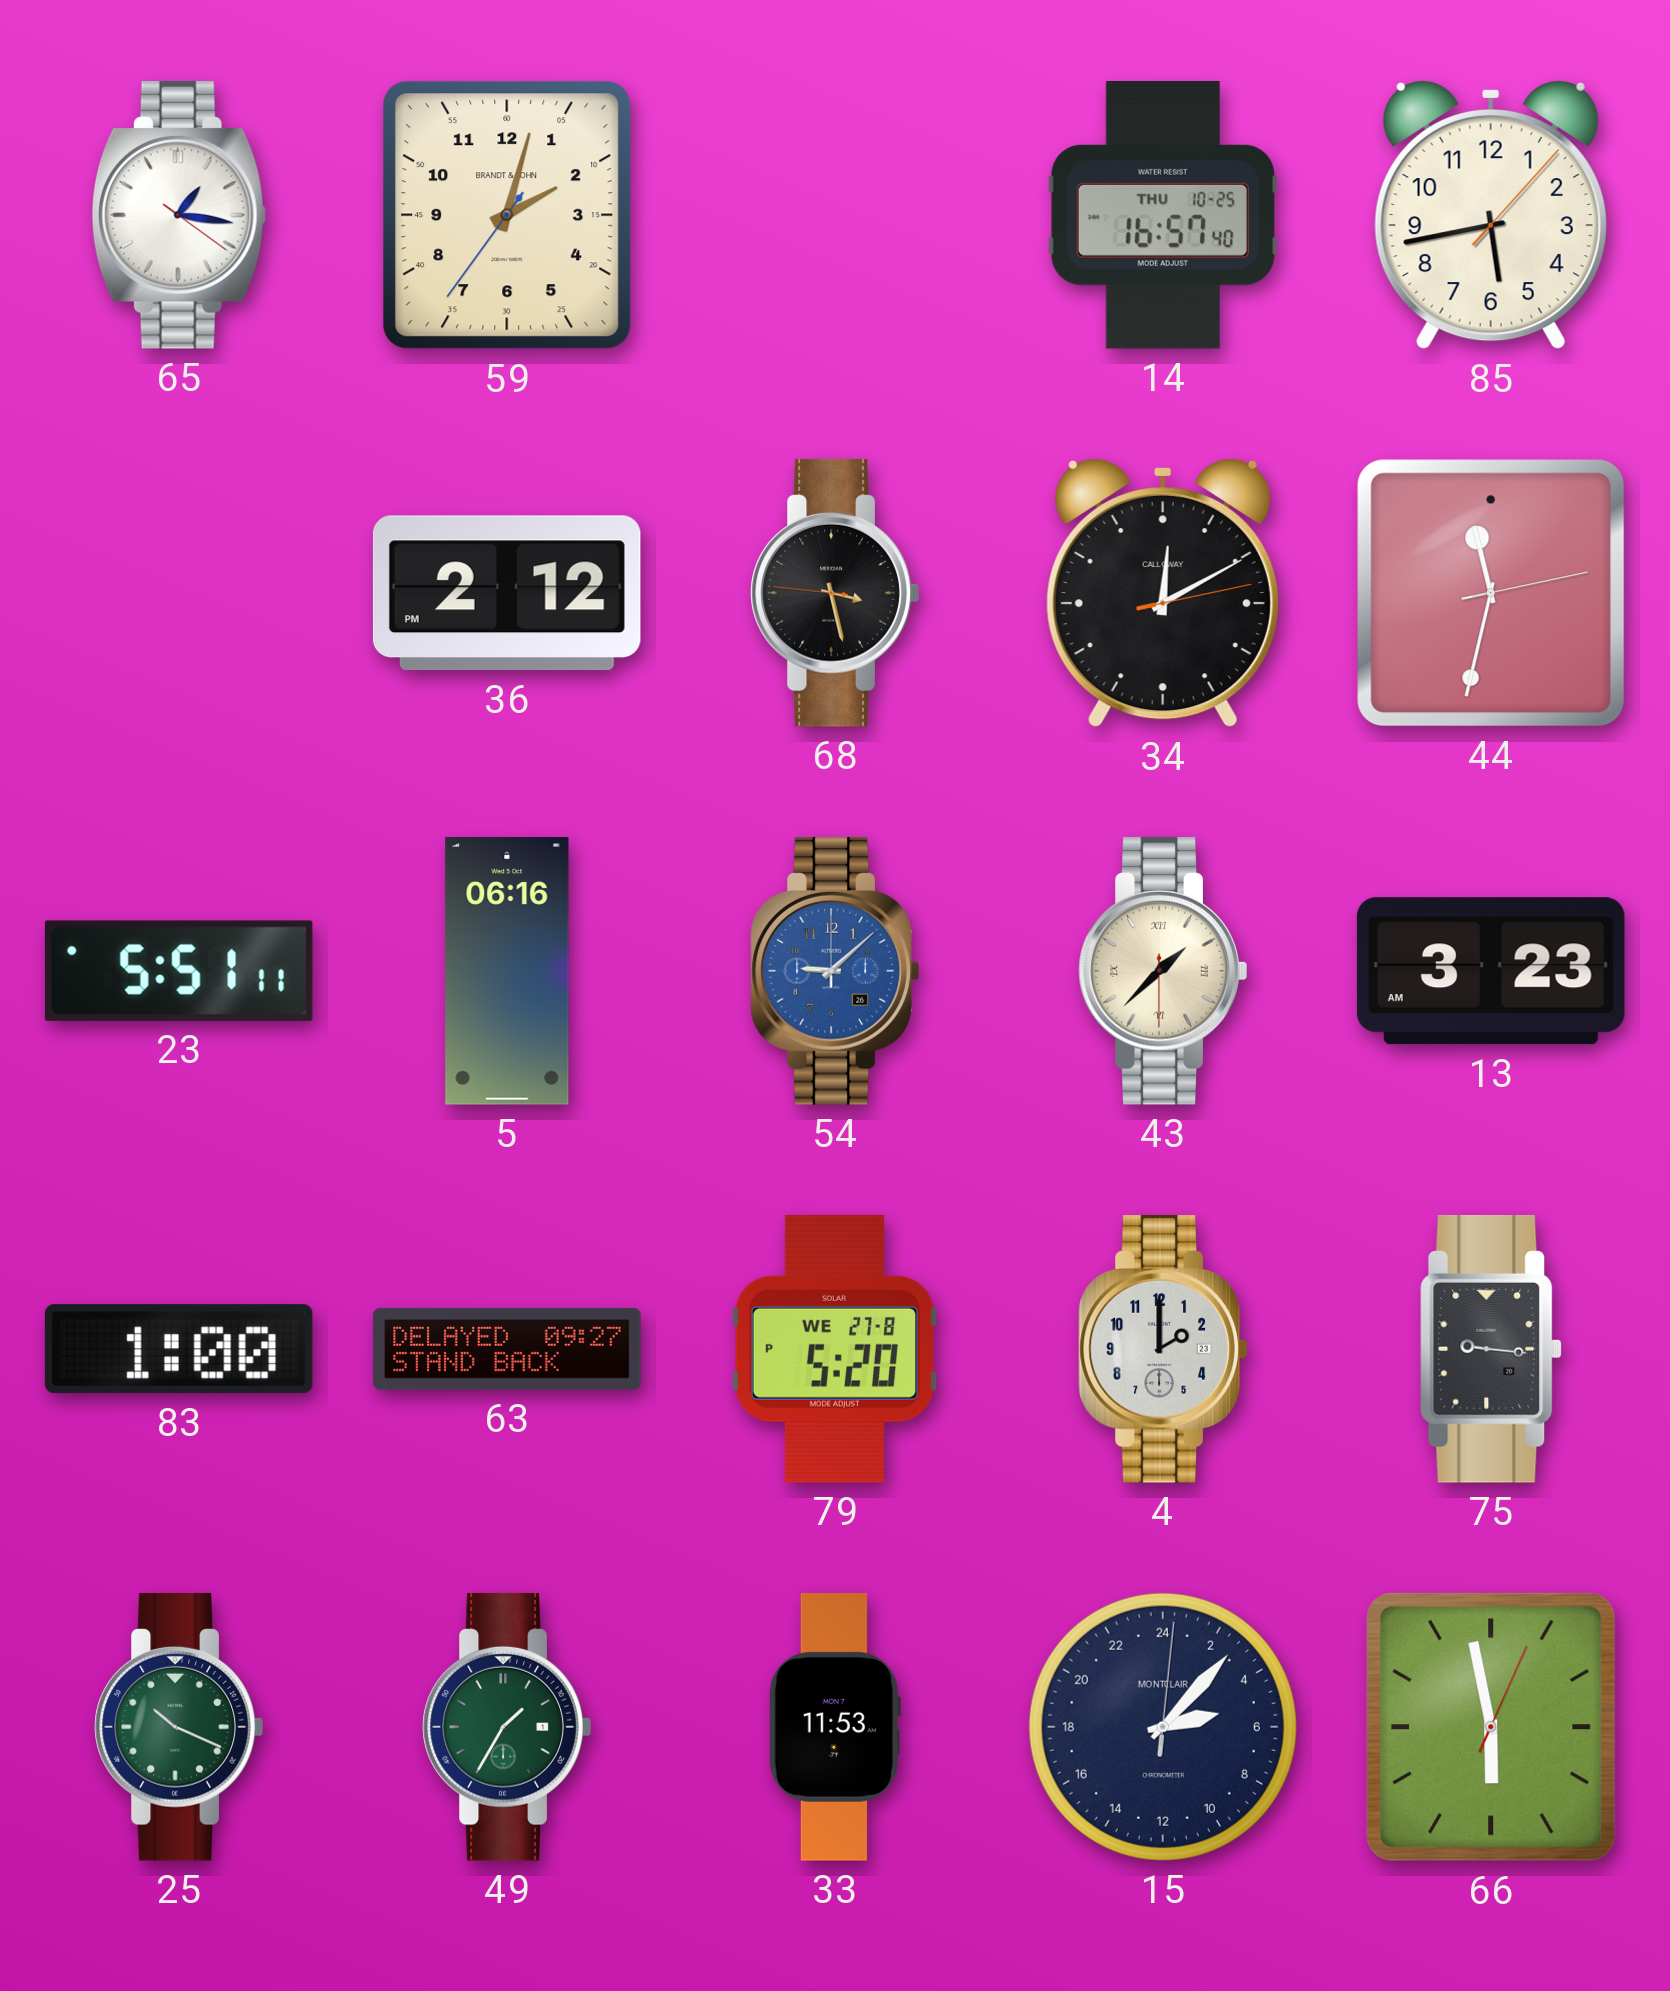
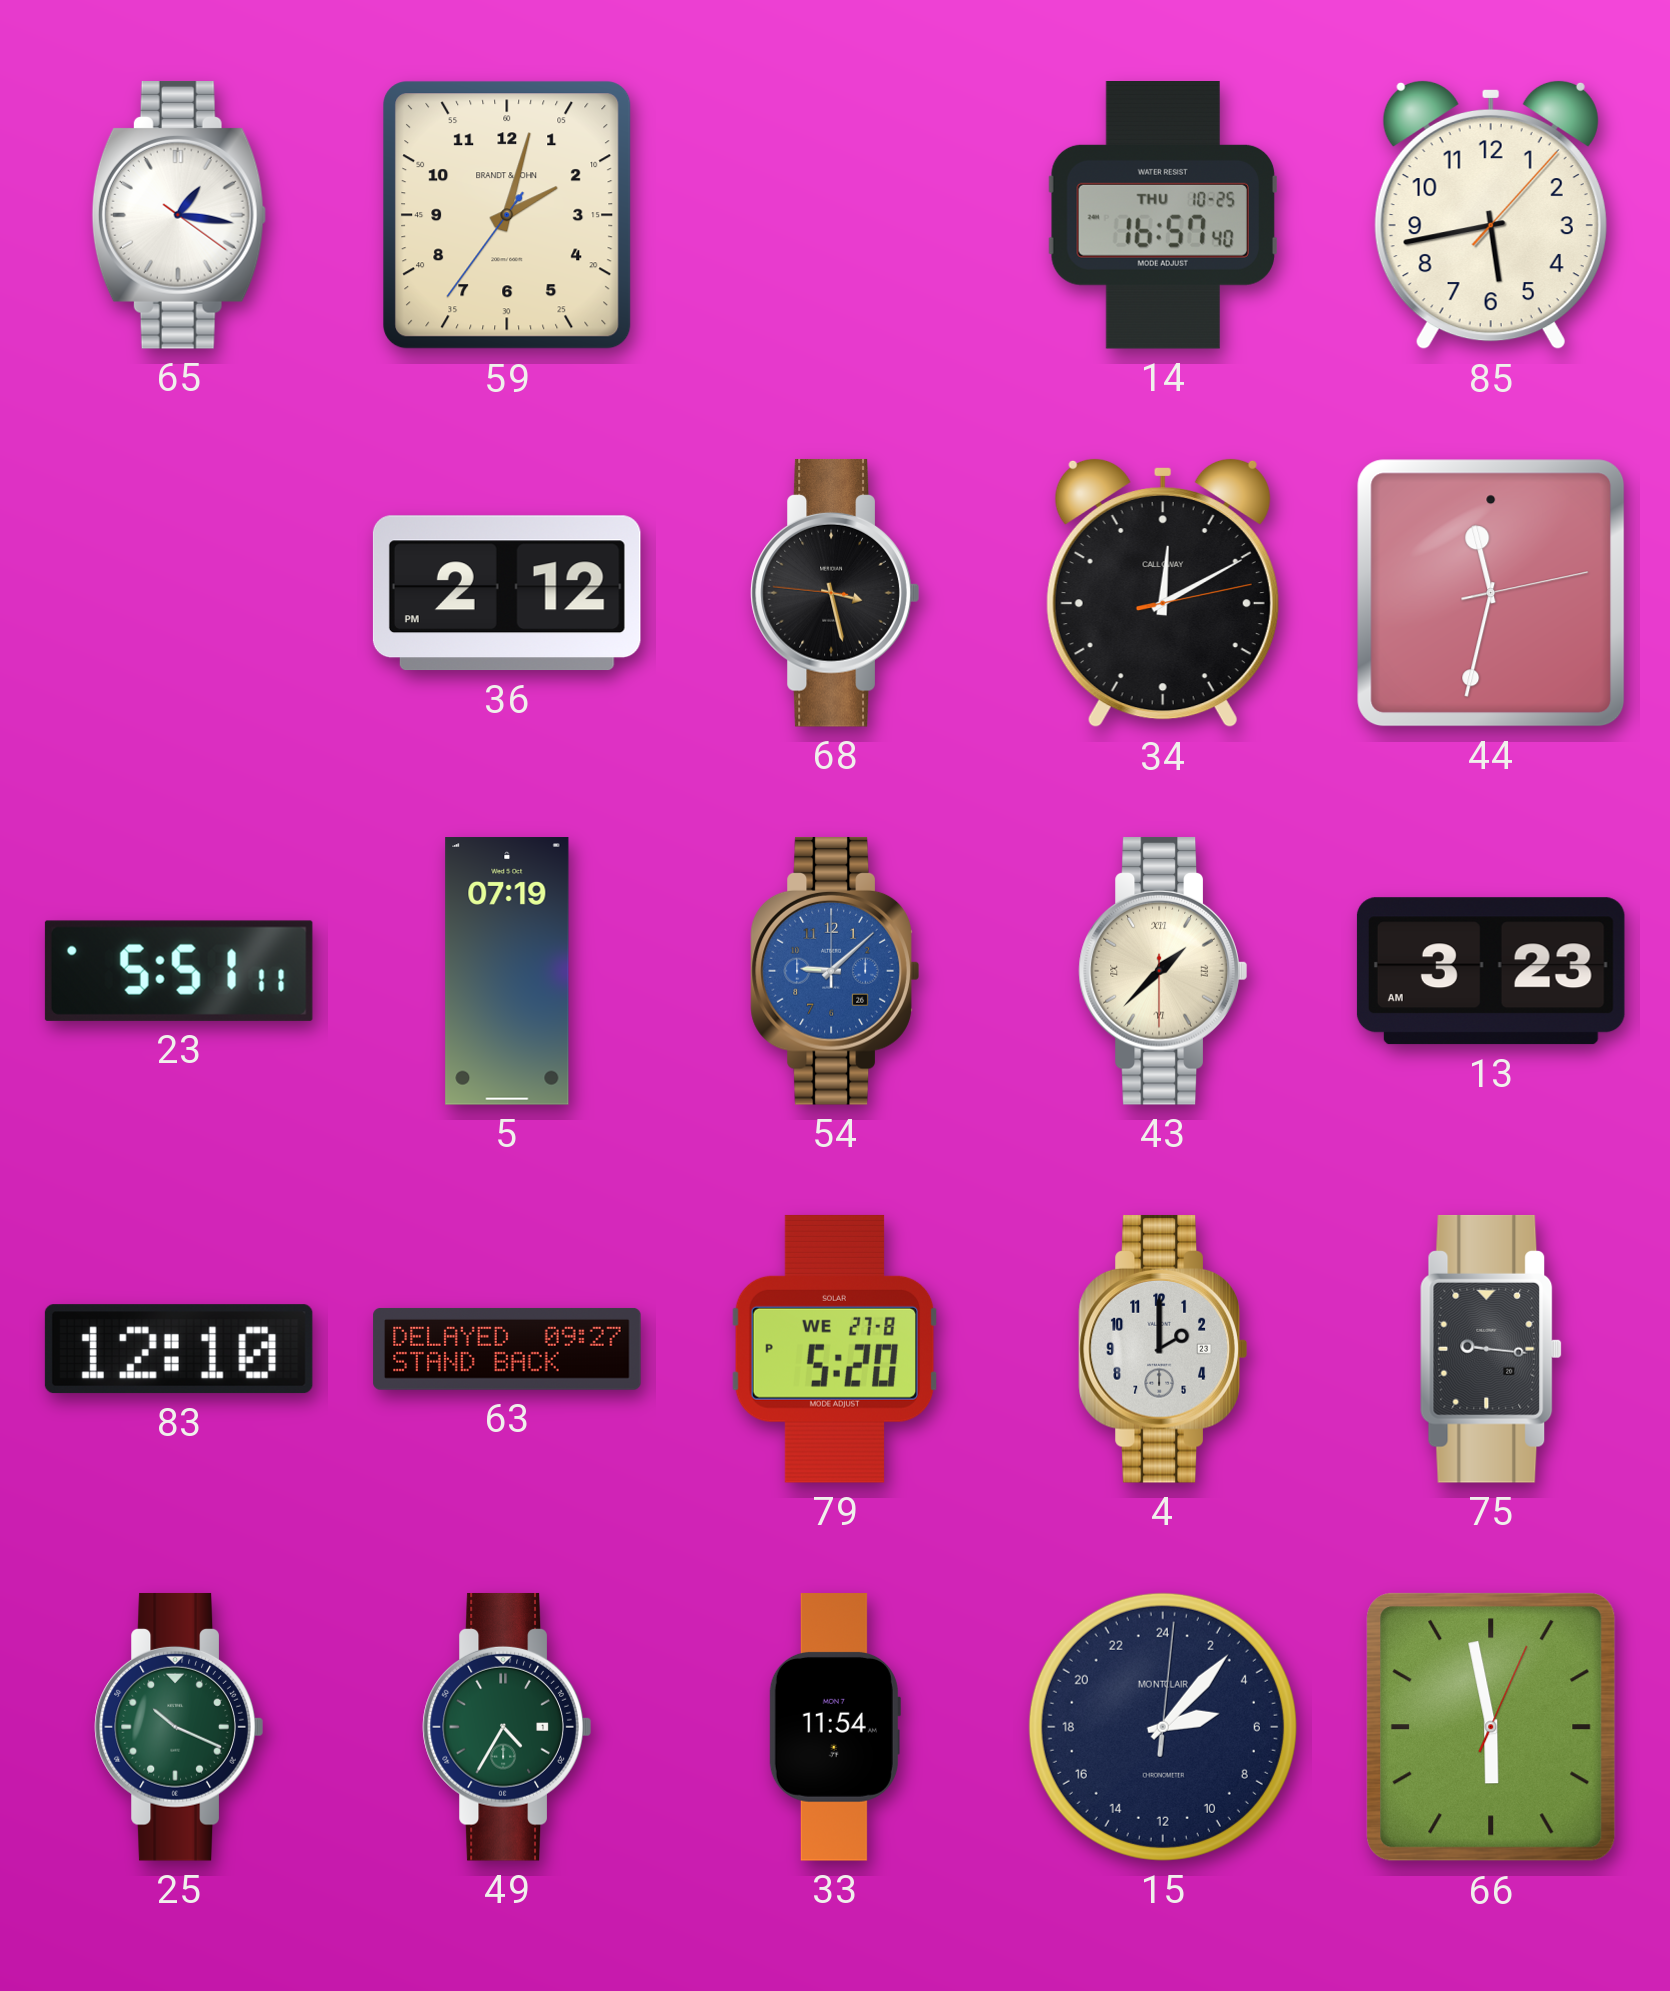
5: 06:16 -> 07:19
83: 1:00 -> 12:10
49: 1:35 -> 4:35
33: 11:53 -> 11:54
